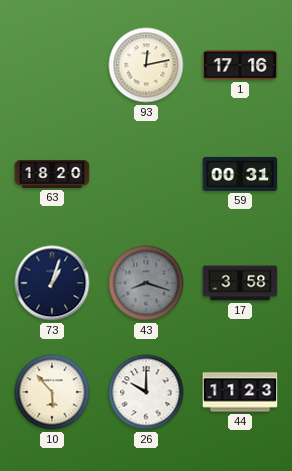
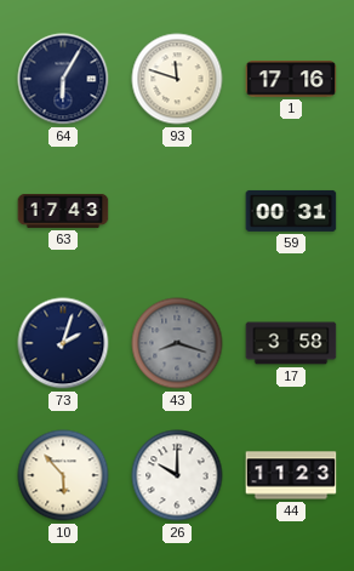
64: none -> 6:05
93: 12:13 -> 11:48
63: 18:20 -> 17:43
73: 1:03 -> 2:03
